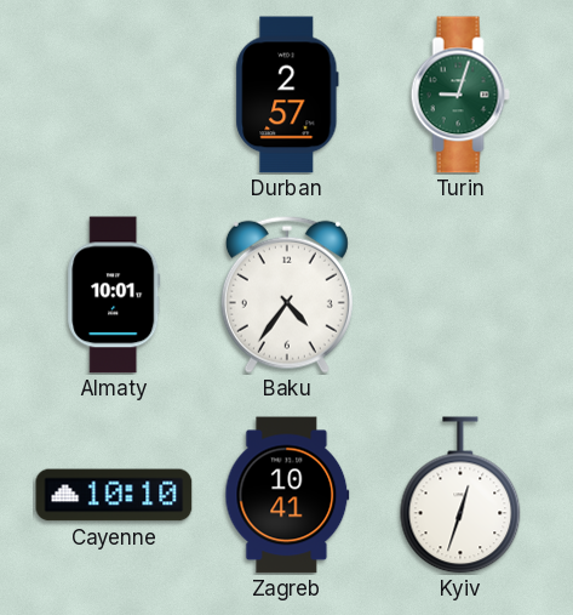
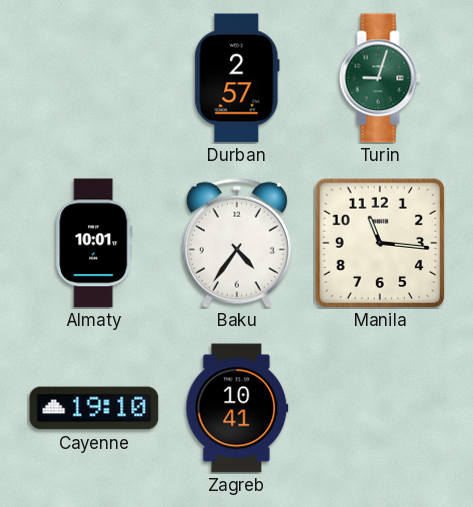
Manila: none -> 11:16
Cayenne: 10:10 -> 19:10
Kyiv: 12:33 -> none
